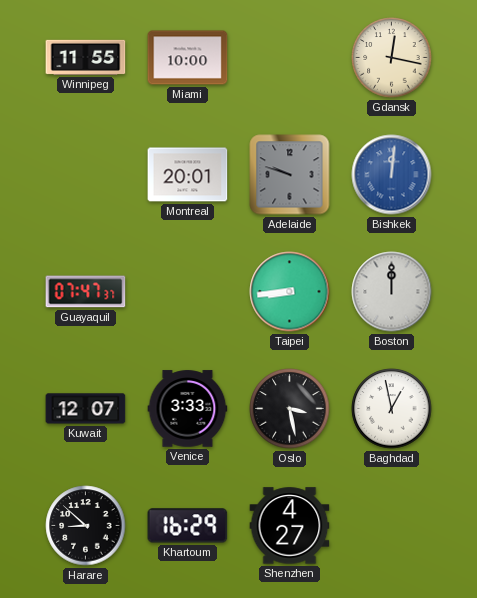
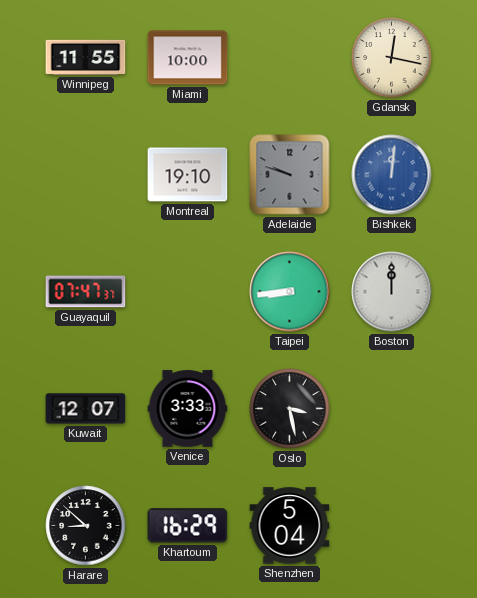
Montreal: 20:01 -> 19:10
Baghdad: 12:58 -> none
Shenzhen: 4:27 -> 5:04
